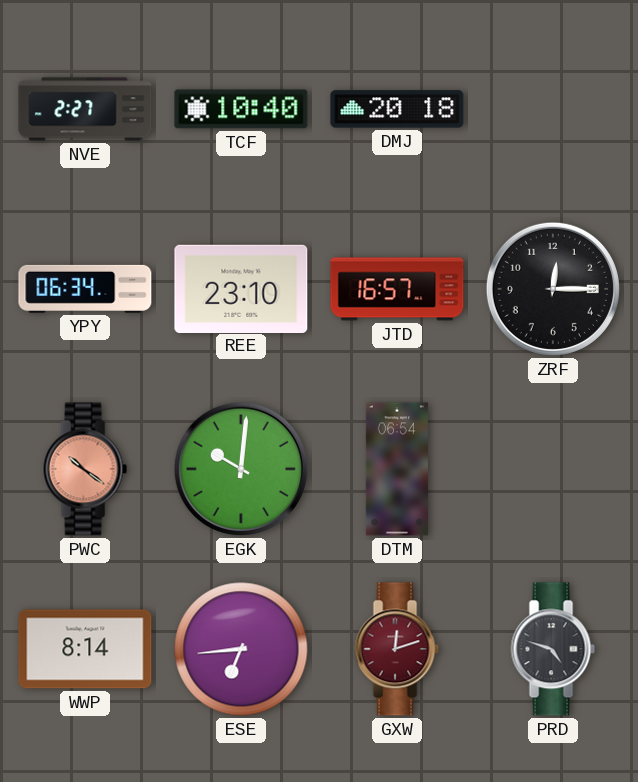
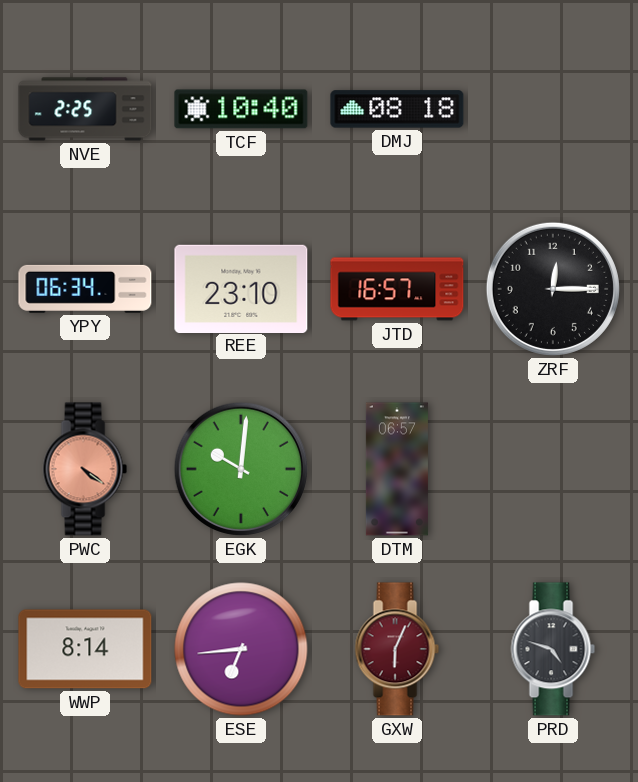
NVE: 2:27 -> 2:25
DMJ: 20:18 -> 08:18
PWC: 10:21 -> 4:21
DTM: 06:54 -> 06:57
GXW: 12:12 -> 6:04
